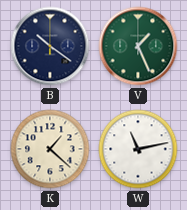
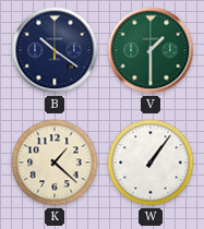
V: 1:26 -> 1:30
W: 11:13 -> 1:06
